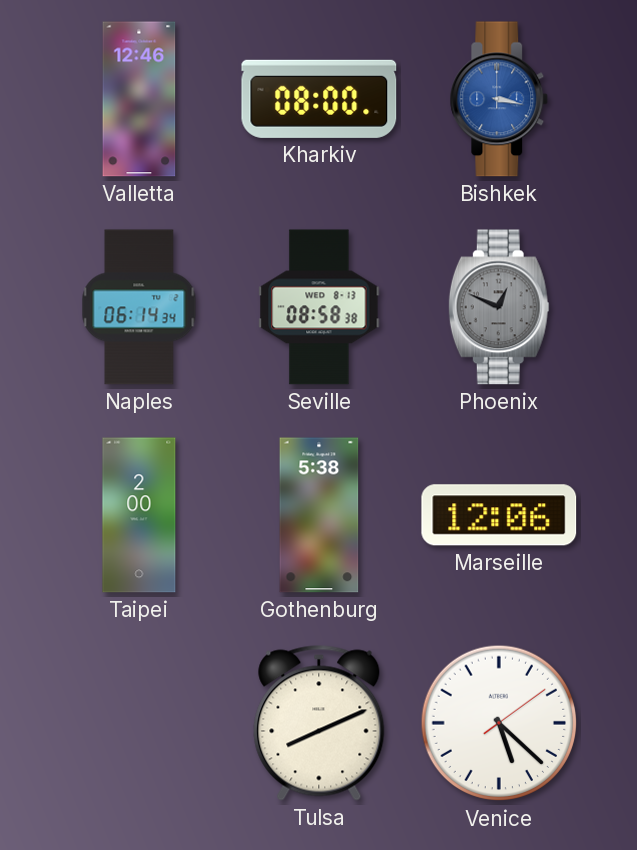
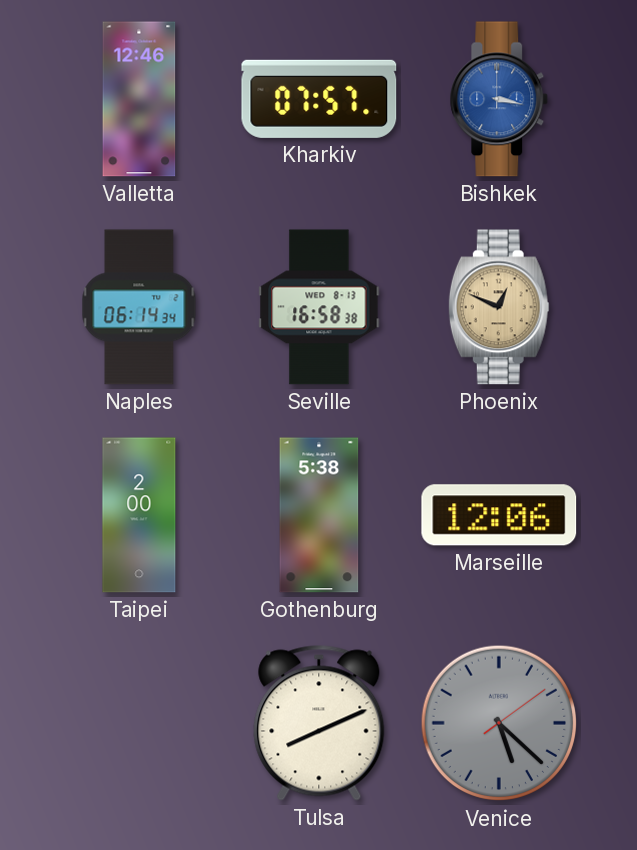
Kharkiv: 08:00 -> 07:57
Seville: 08:58 -> 16:58
Phoenix dial: grey -> champagne
Venice dial: white -> grey
